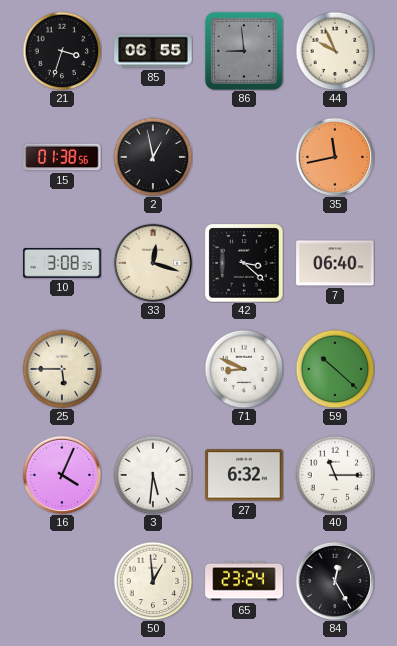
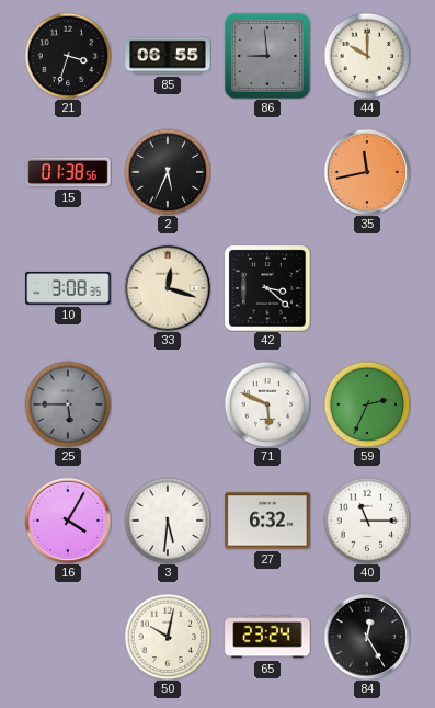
44: 9:56 -> 10:00
2: 12:58 -> 5:34
7: 06:40 -> none
25 dial: cream -> grey
71: 8:49 -> 5:49
59: 10:22 -> 2:34
16: 4:04 -> 4:05
50: 12:59 -> 10:02
